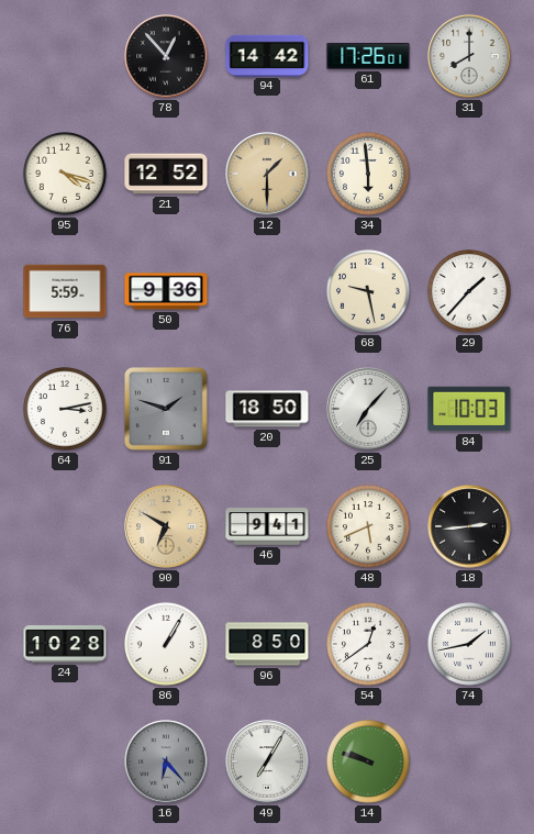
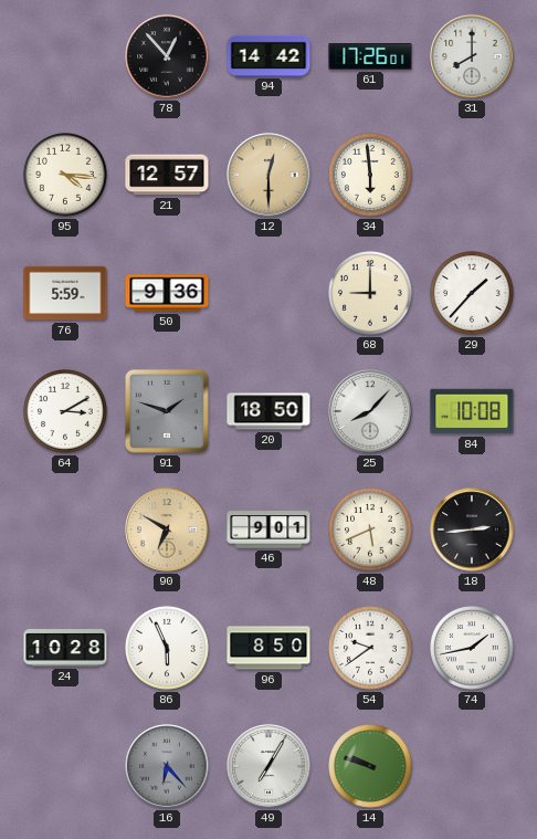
95: 4:18 -> 4:16
21: 12:52 -> 12:57
12: 1:30 -> 12:30
68: 9:28 -> 9:00
64: 3:13 -> 3:10
25: 7:07 -> 8:07
84: 10:03 -> 10:08
46: 9:41 -> 9:01
86: 1:05 -> 5:56
54: 12:39 -> 9:39
